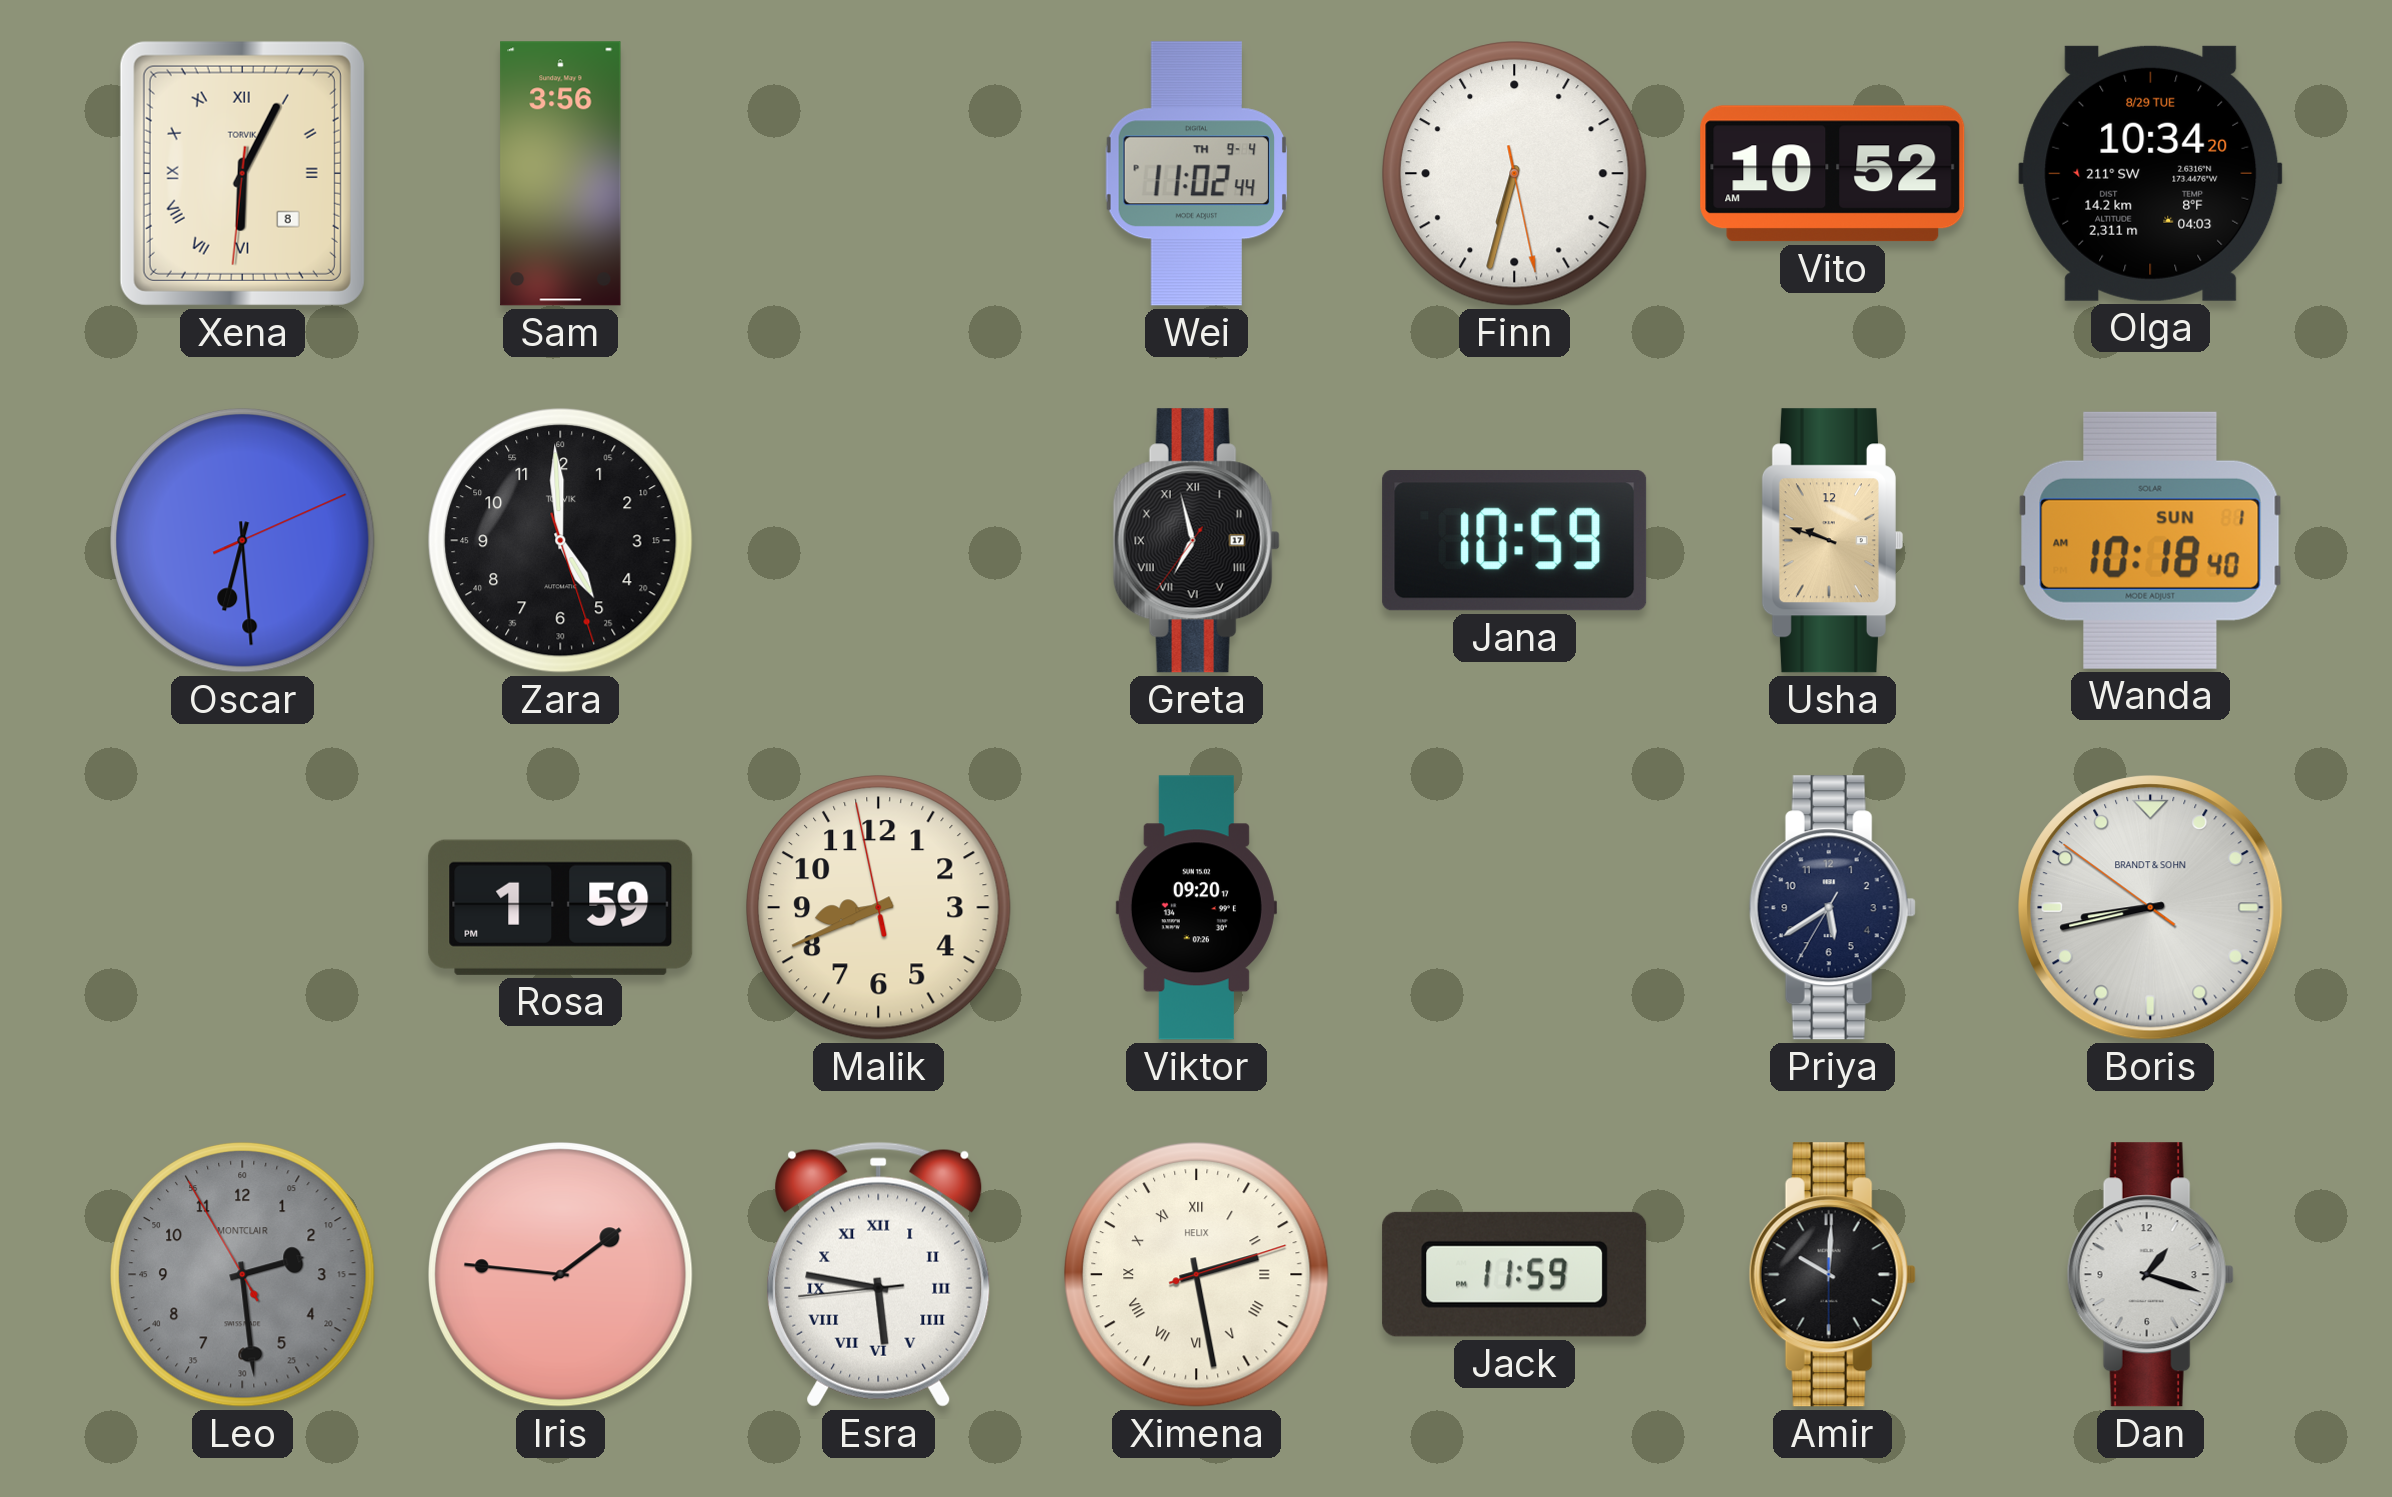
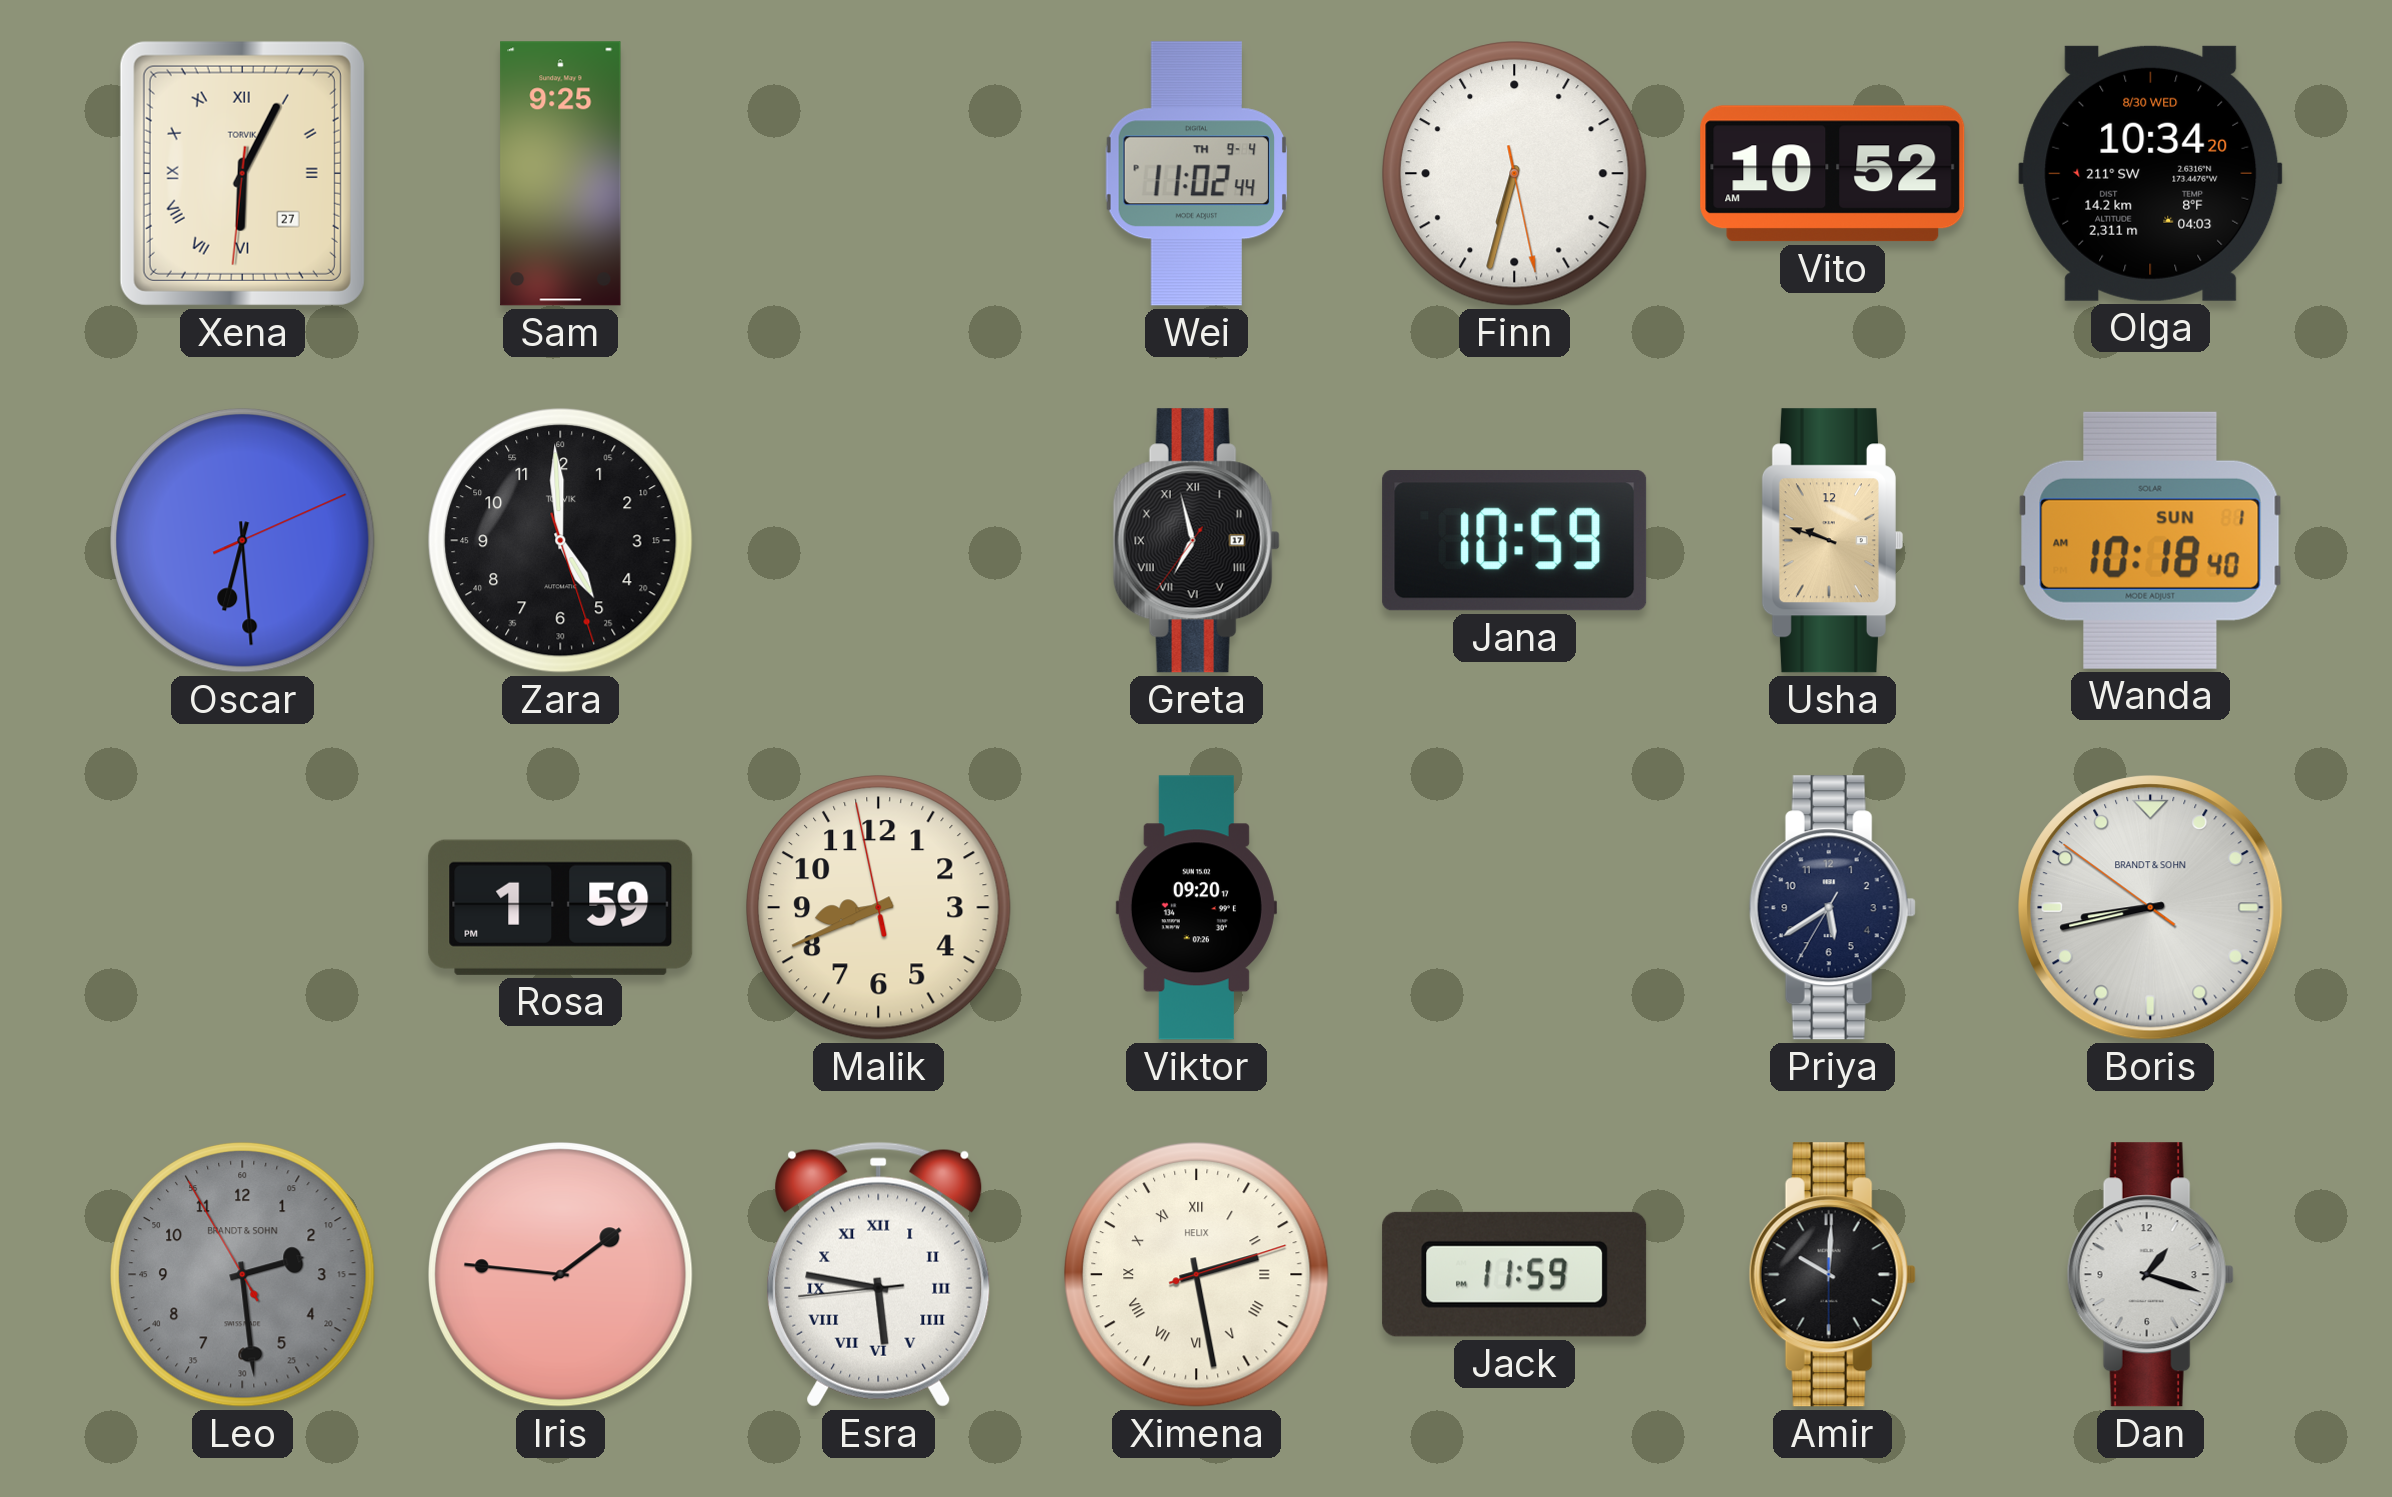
Xena date: 8 -> 27
Sam: 3:56 -> 9:25
Olga date: 8/29 TUE -> 8/30 WED
Leo brand: MONTCLAIR -> BRANDT & SOHN
